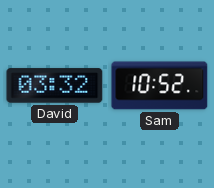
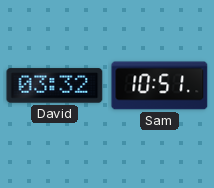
Sam: 10:52 -> 10:51
